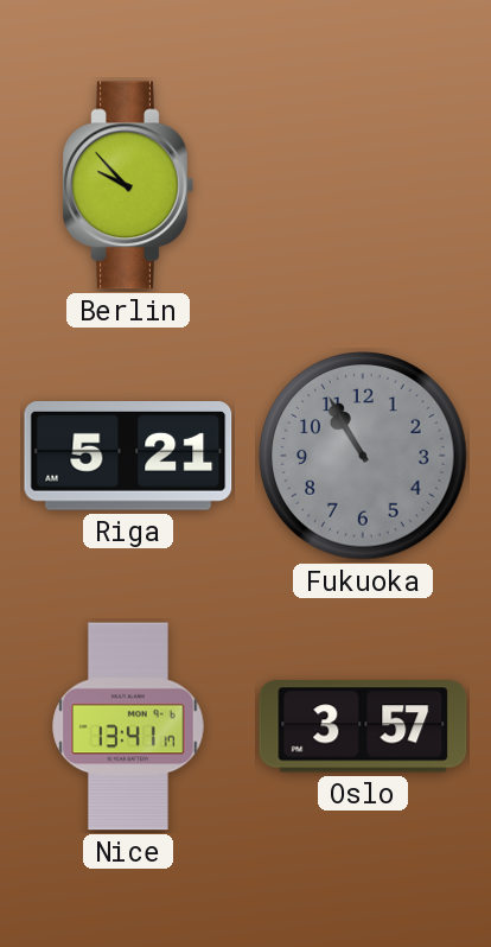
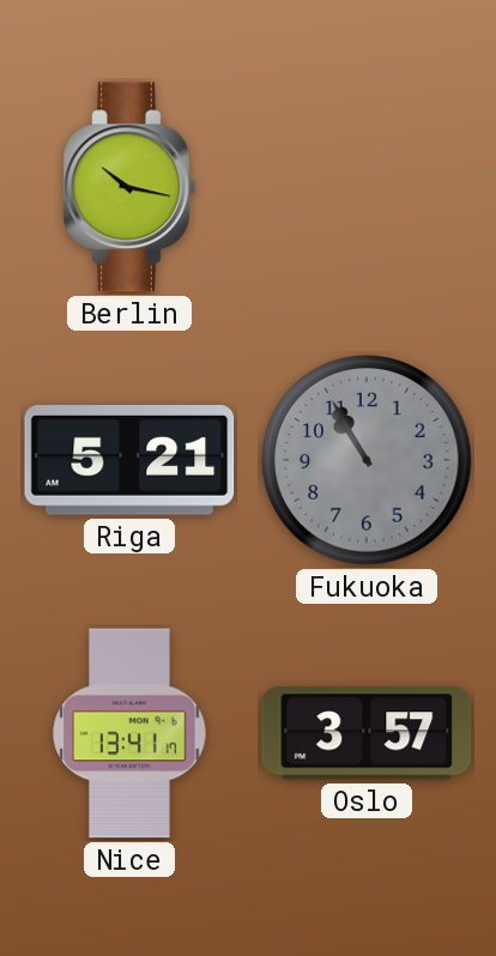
Berlin: 9:53 -> 10:17
